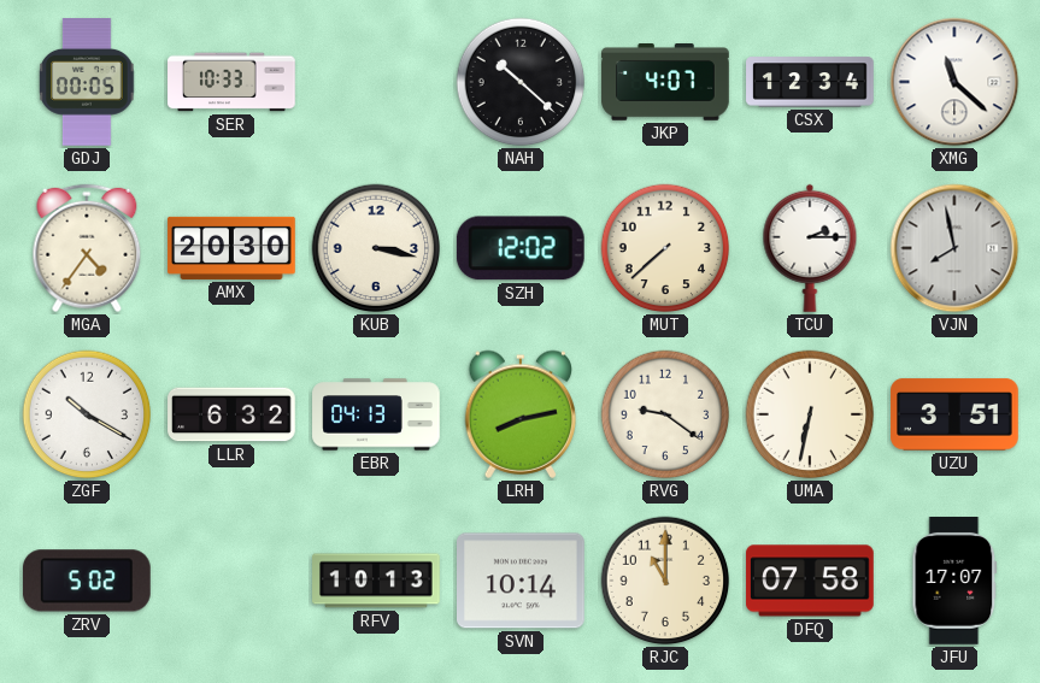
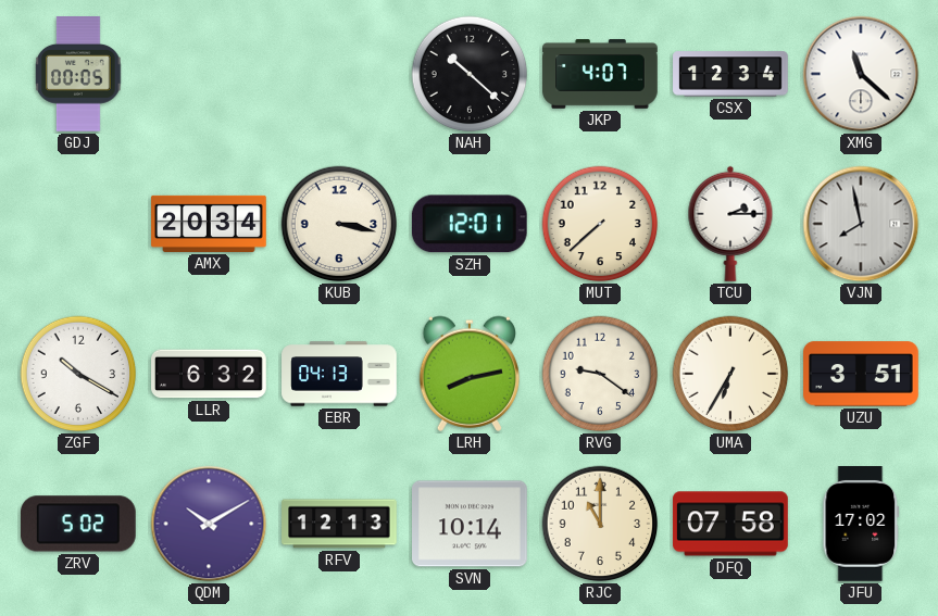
SER: 10:33 -> none
MGA: 4:36 -> none
AMX: 20:30 -> 20:34
SZH: 12:02 -> 12:01
UMA: 6:32 -> 6:35
QDM: none -> 10:10
RFV: 10:13 -> 12:13
JFU: 17:07 -> 17:02
